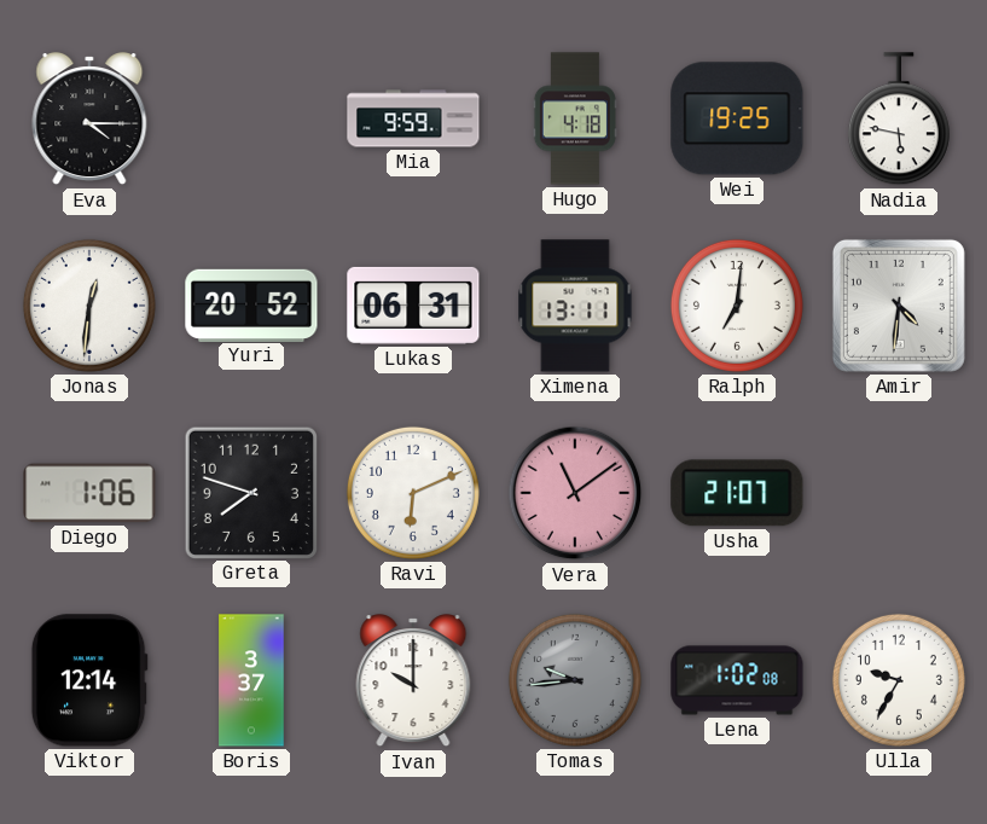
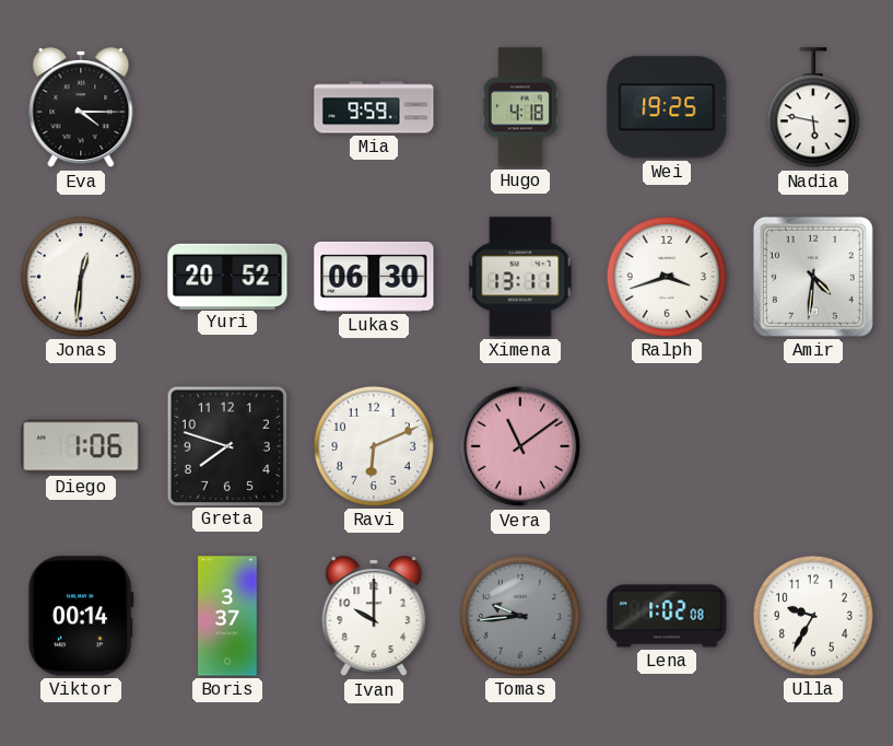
Lukas: 06:31 -> 06:30
Ralph: 7:01 -> 3:42
Usha: 21:07 -> none
Viktor: 12:14 -> 00:14
